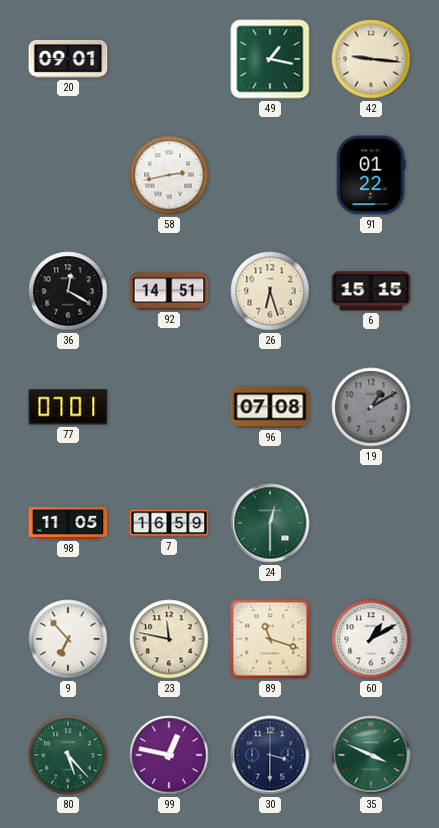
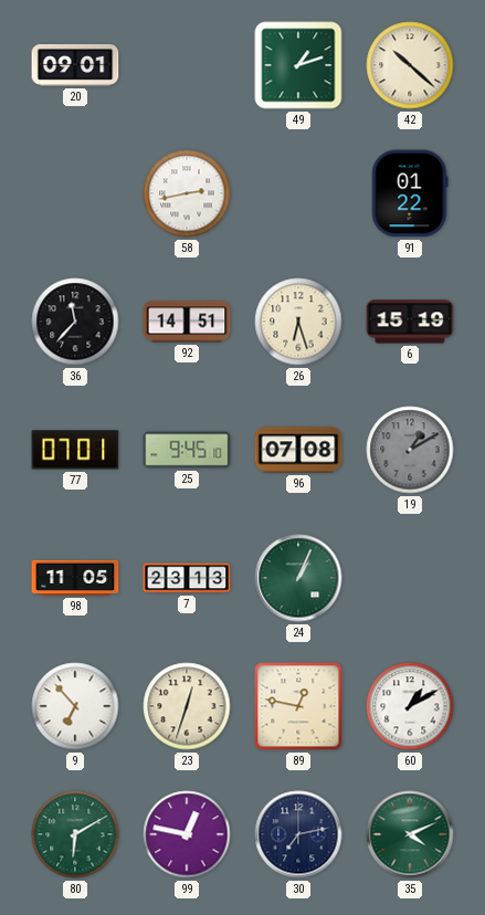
49: 1:17 -> 1:12
42: 9:16 -> 10:22
36: 12:20 -> 11:37
6: 15:15 -> 15:19
25: none -> 9:45
7: 16:59 -> 23:13
24: 12:30 -> 1:04
23: 11:47 -> 12:33
89: 11:18 -> 12:47
80: 5:23 -> 6:10
30: 3:30 -> 7:13
35: 3:49 -> 4:11
